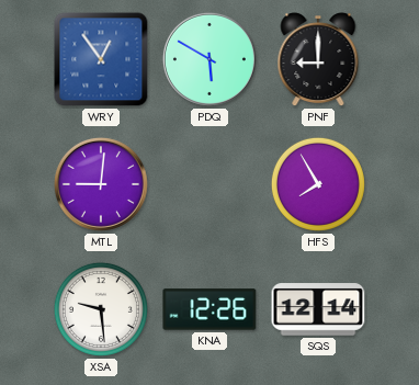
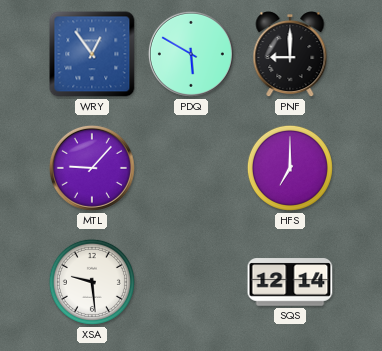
MTL: 9:01 -> 9:07
HFS: 7:55 -> 7:00
KNA: 12:26 -> none
